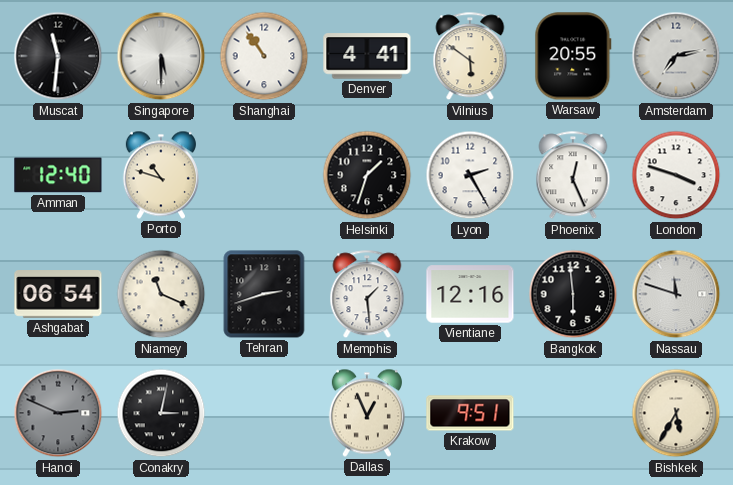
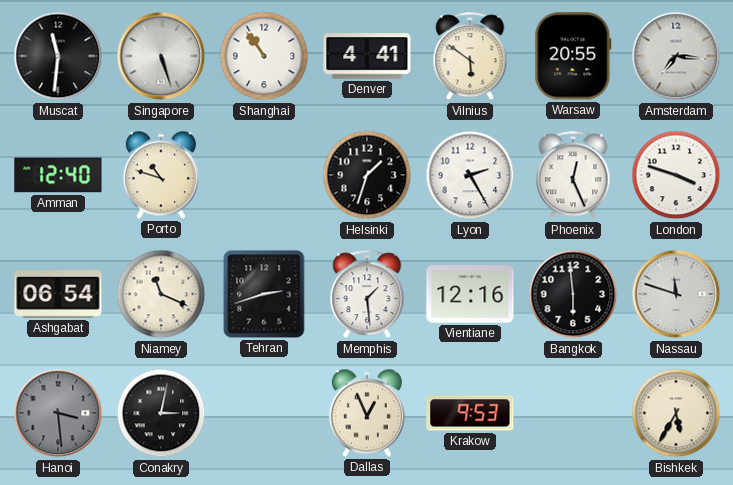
Singapore: 5:30 -> 5:27
Amsterdam: 7:13 -> 7:16
Hanoi: 2:49 -> 3:29
Krakow: 9:51 -> 9:53
